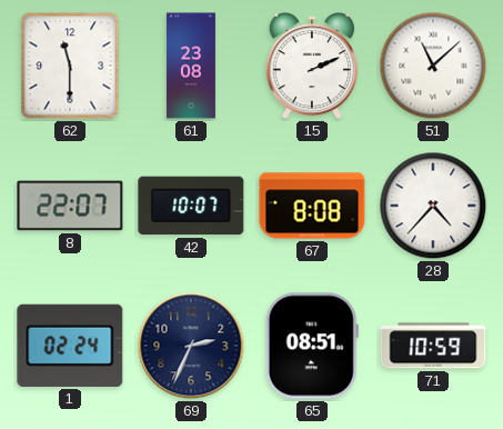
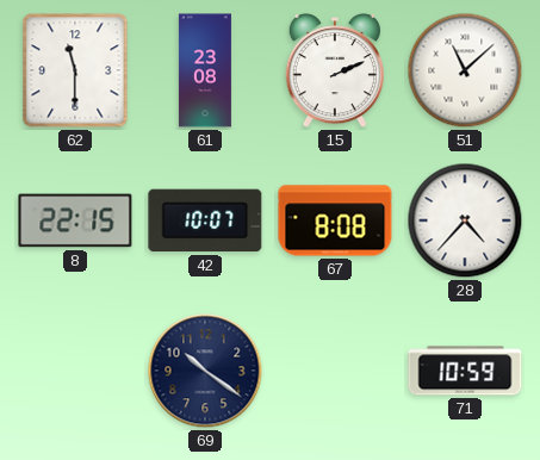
8: 22:07 -> 22:15
1: 02:24 -> none
69: 2:34 -> 10:21
65: 08:51 -> none
